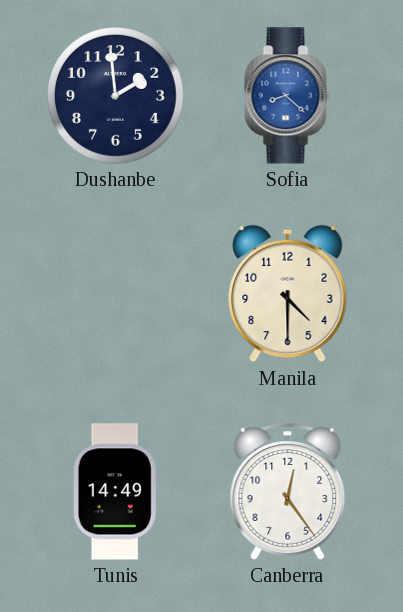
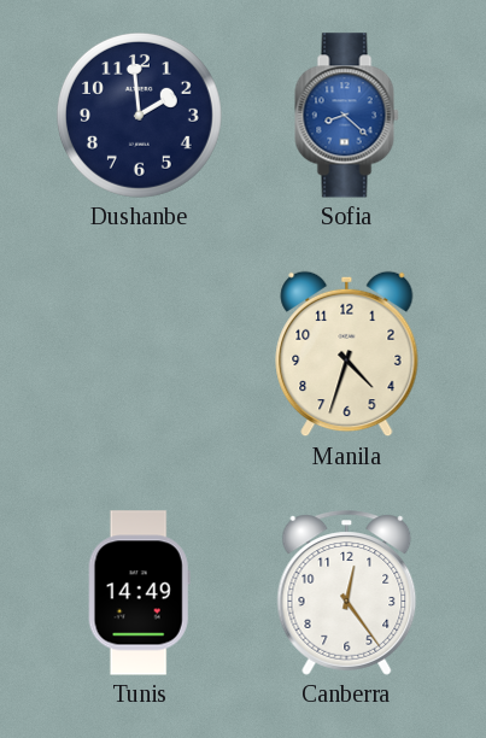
Manila: 4:30 -> 4:33
